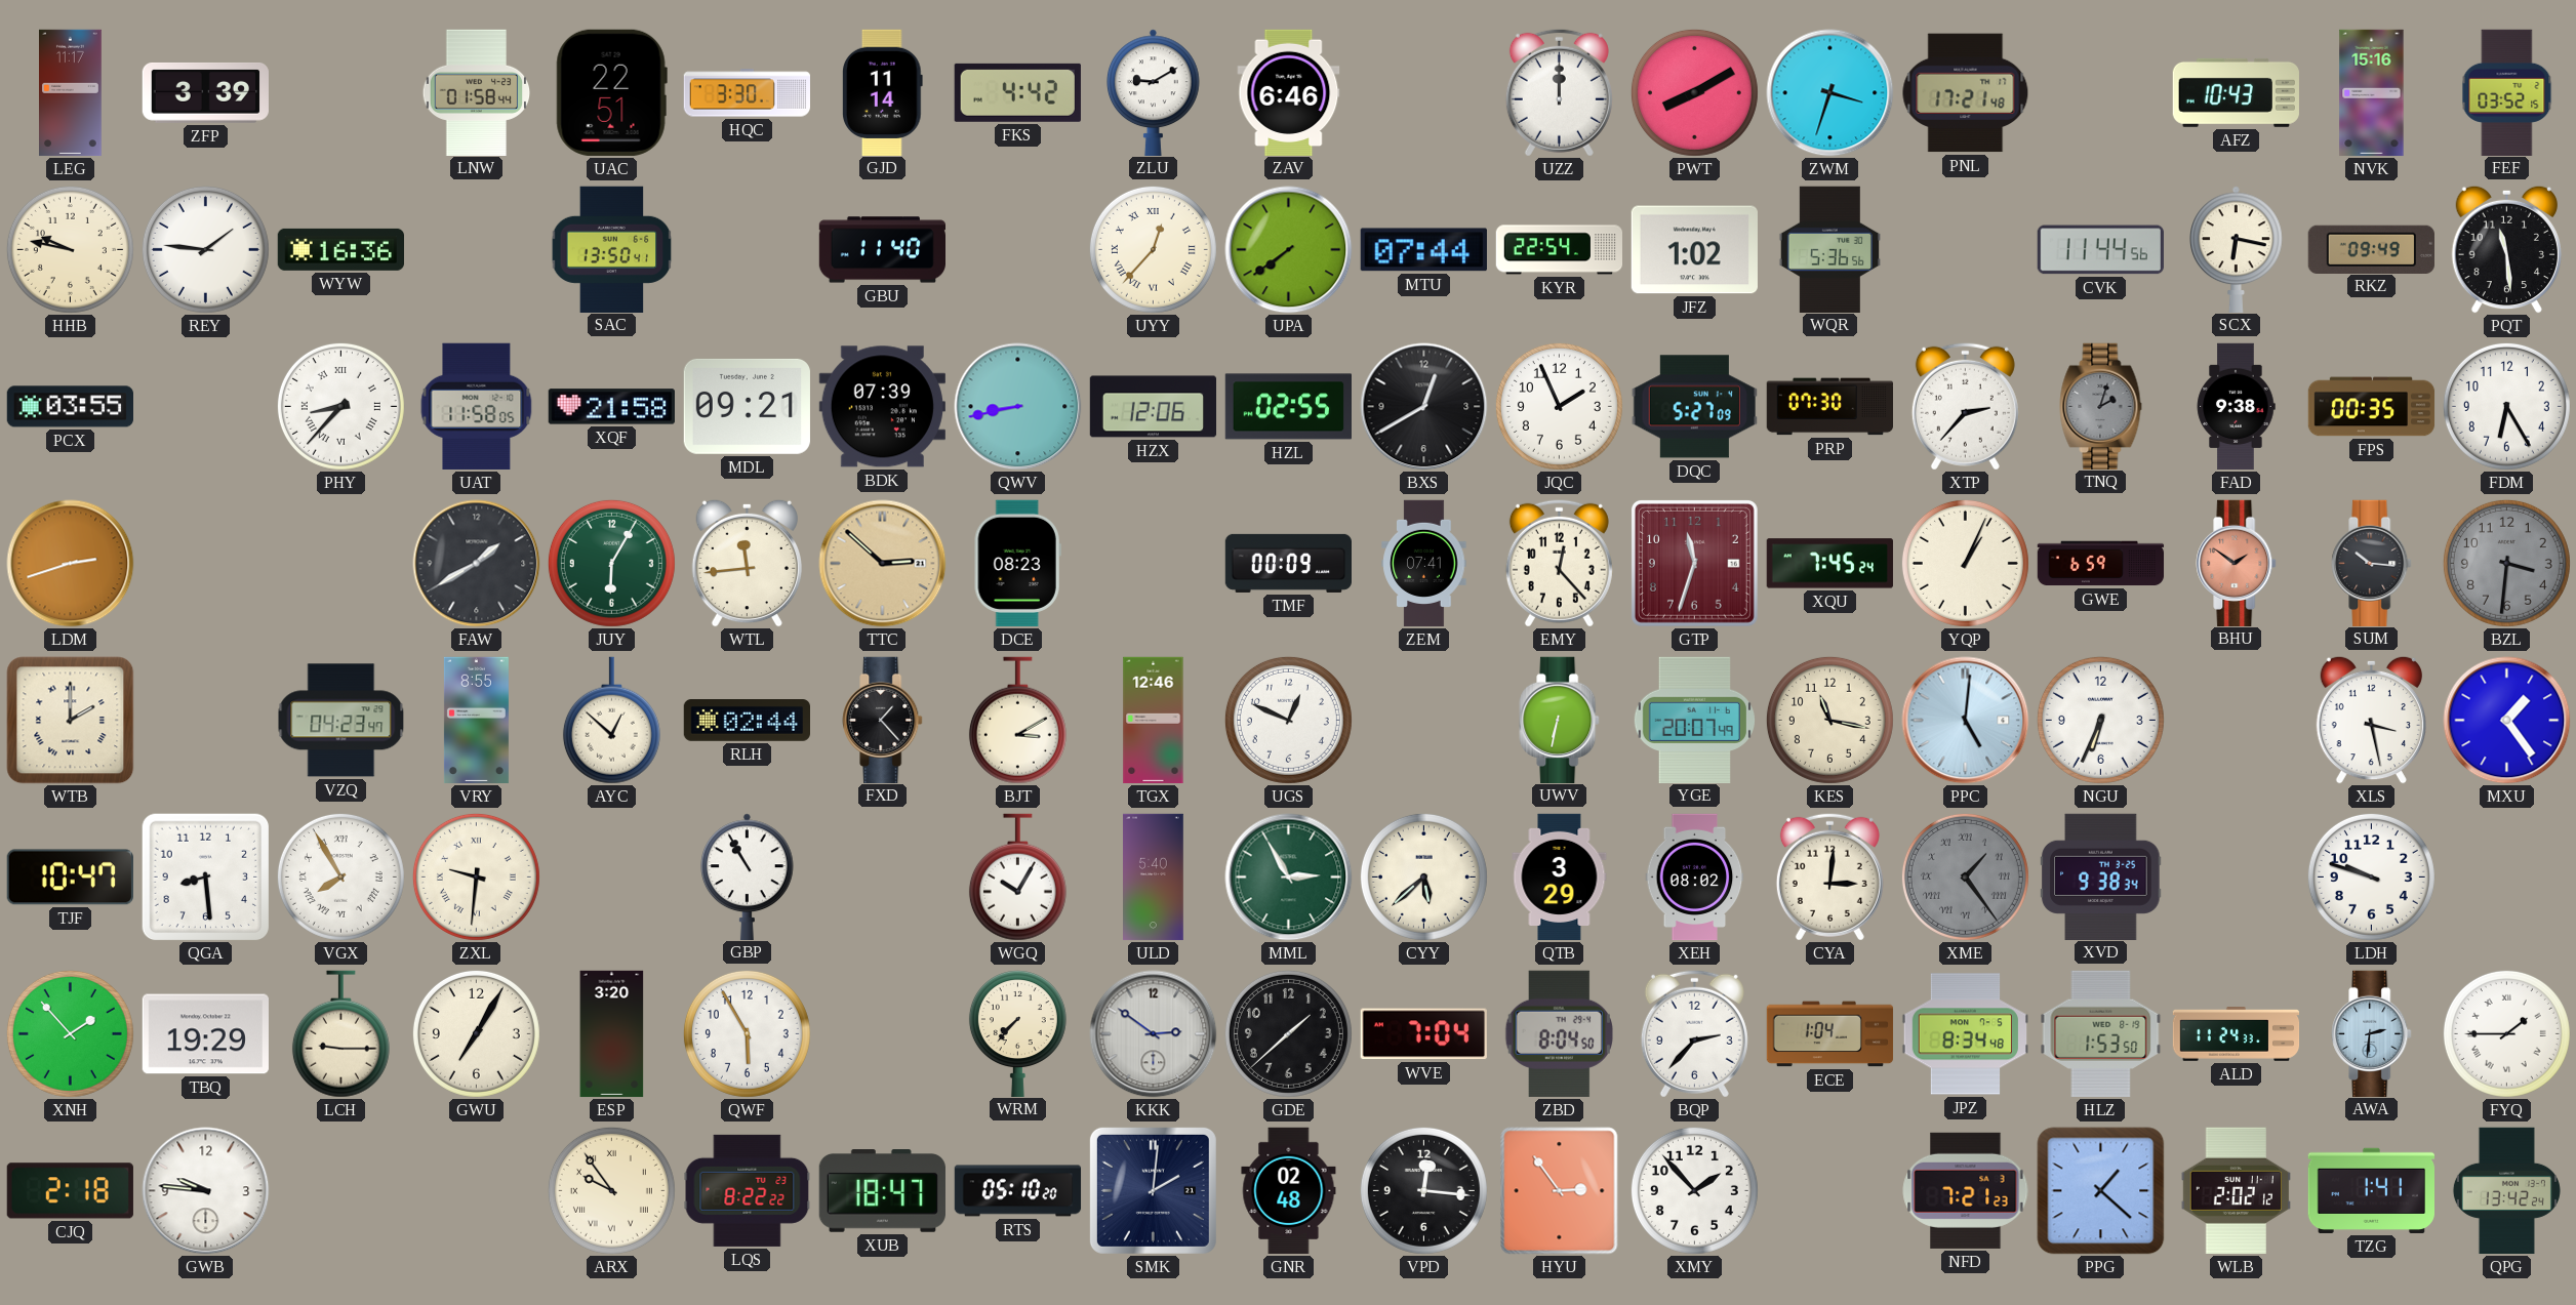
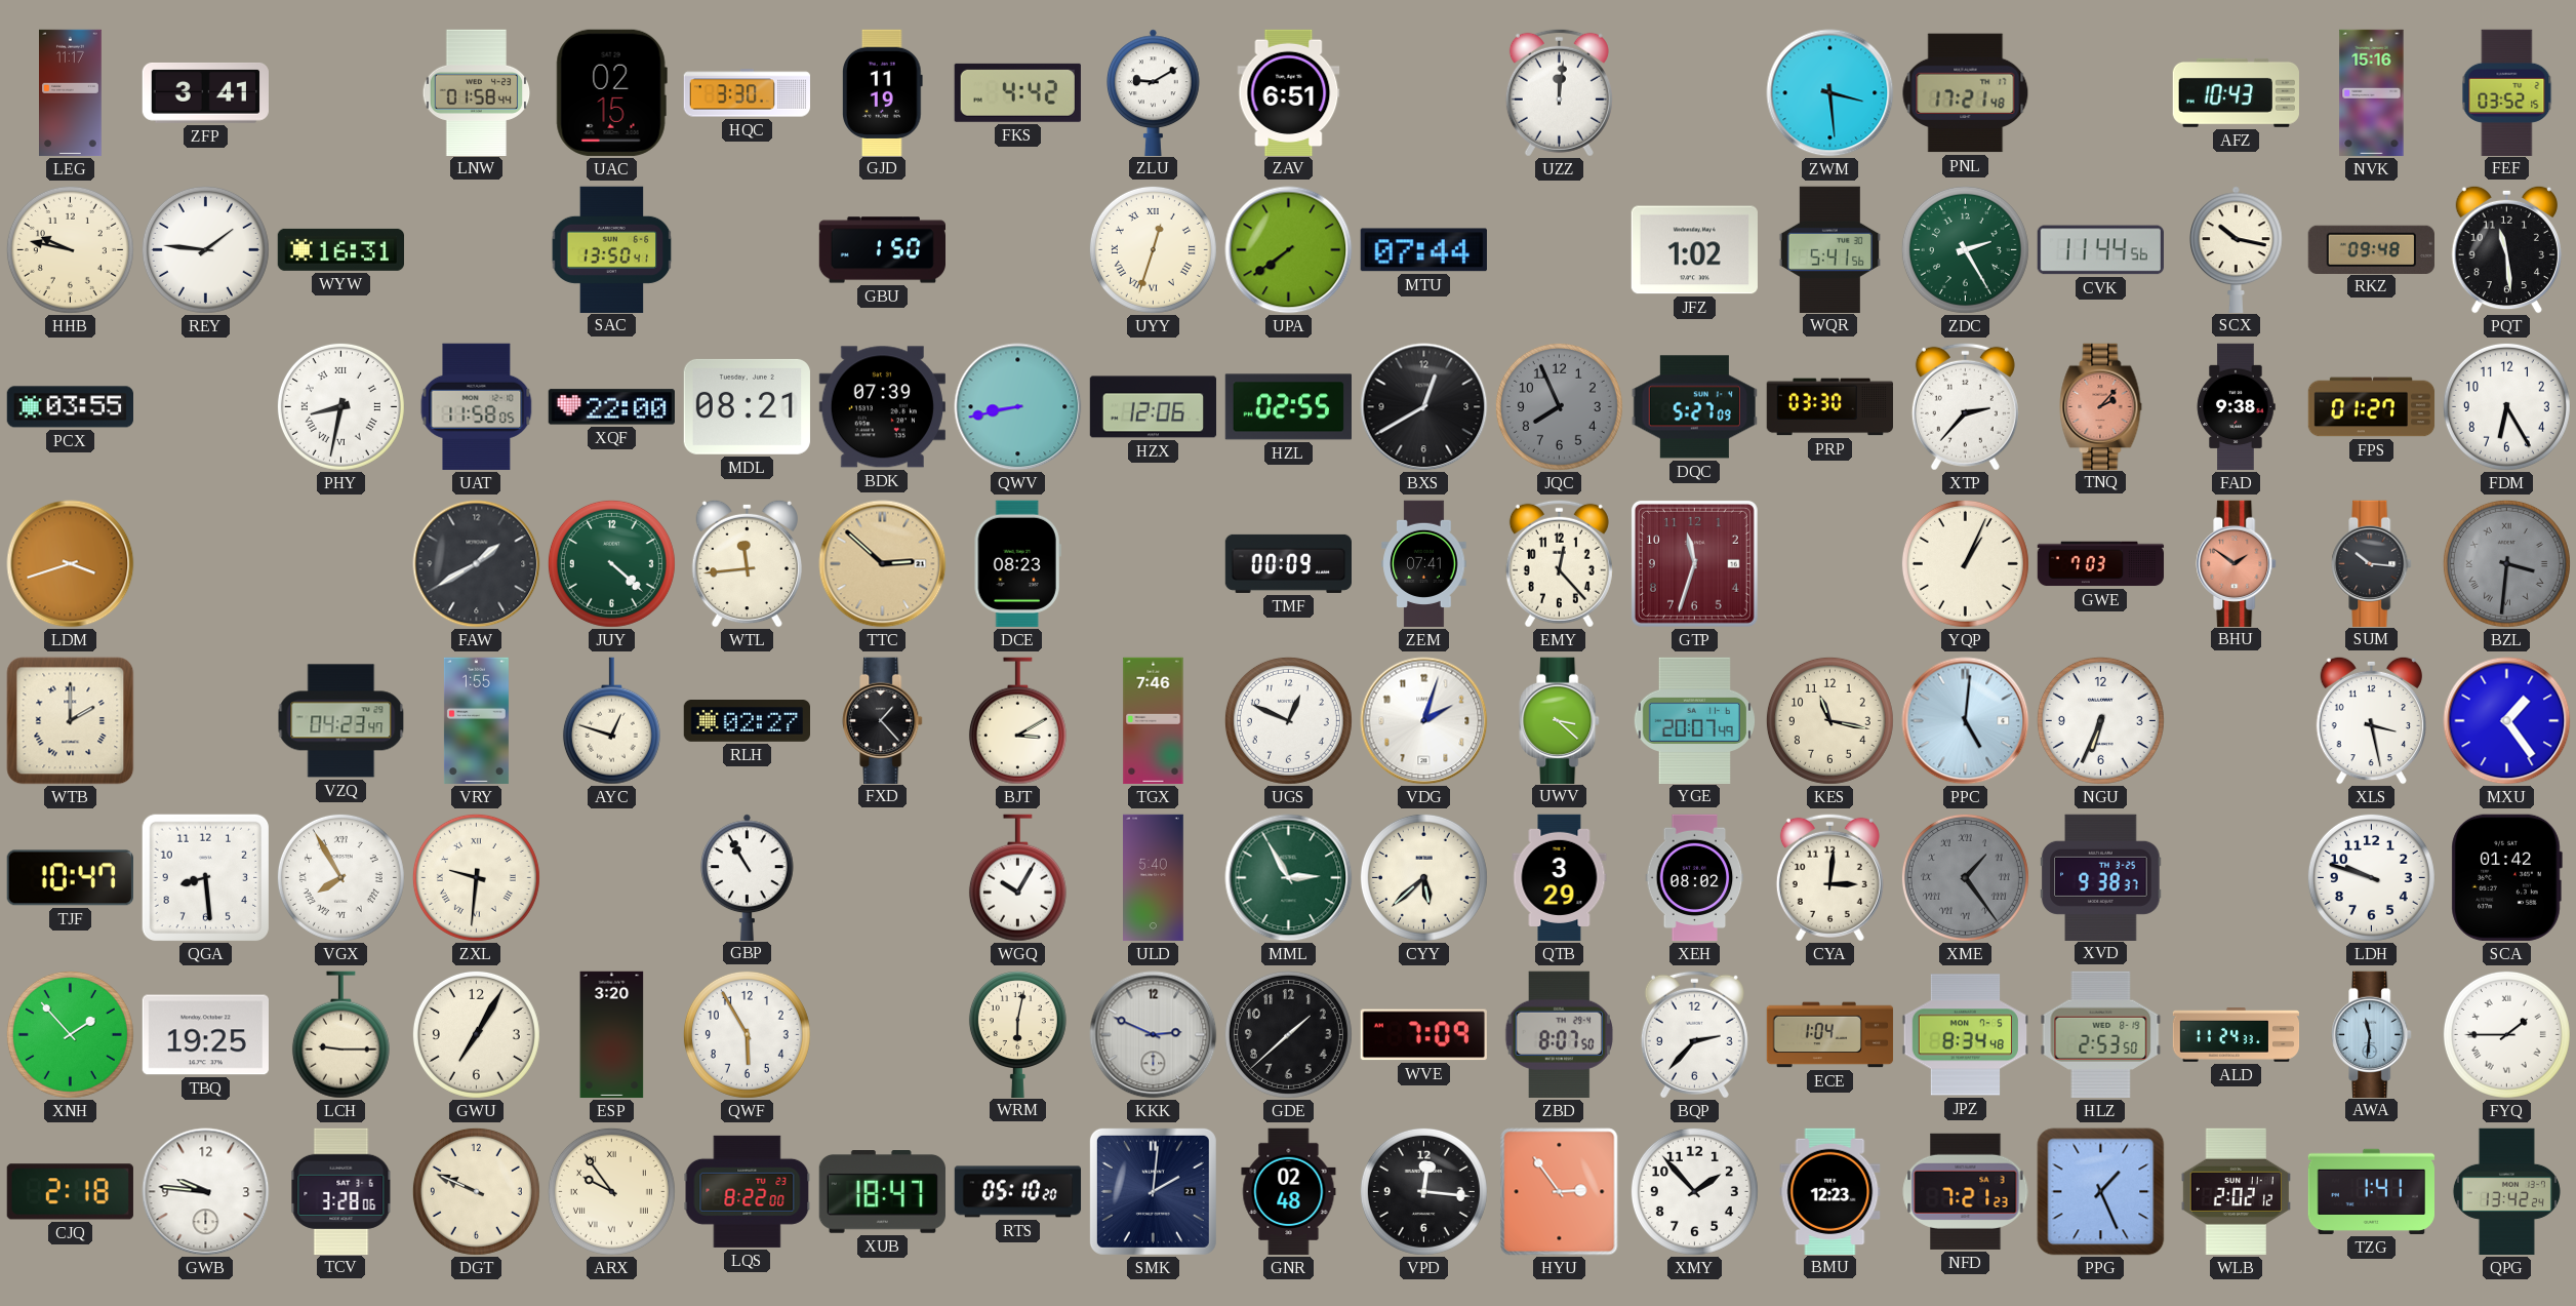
ZFP: 3:39 -> 3:41
UAC: 22:51 -> 02:15
GJD: 11:14 -> 11:19
ZAV: 6:46 -> 6:51
UZZ: 12:00 -> 12:01
PWT: 8:10 -> none
ZWM: 3:33 -> 3:29
WYW: 16:36 -> 16:31
GBU: 11:40 -> 1:50
UYY: 12:37 -> 12:33
KYR: 22:54 -> none
WQR: 5:36 -> 5:41
ZDC: none -> 2:25
SCX: 6:17 -> 10:17
RKZ: 09:49 -> 09:48
PHY: 8:37 -> 8:32
XQF: 21:58 -> 22:00
MDL: 09:21 -> 08:21
JQC: 1:56 -> 7:56
JQC dial: white -> grey
PRP: 07:30 -> 03:30
TNQ: 2:03 -> 2:07
TNQ dial: grey -> salmon
FPS: 00:35 -> 01:27
LDM: 2:42 -> 3:42
JUY: 6:05 -> 4:22
XQU: 7:45 -> none
GWE: 6:59 -> 7:03
BZL numerals: Arabic -> Roman
VRY: 8:55 -> 1:55
AYC: 12:52 -> 12:48
RLH: 02:44 -> 02:27
TGX: 12:46 -> 7:46
VDG: none -> 2:03
UWV: 6:32 -> 3:22
XVD: 9:38:34 -> 9:38:37
SCA: none -> 01:42
TBQ: 19:29 -> 19:25
WRM: 7:37 -> 6:02
KKK: 2:51 -> 2:49
WVE: 7:04 -> 7:09
ZBD: 8:04 -> 8:07
HLZ: 1:53 -> 2:53
AWA: 2:31 -> 11:31
TCV: none -> 3:28
DGT: none -> 9:49
LQS: 8:22:22 -> 8:22:00
BMU: none -> 12:23
PPG: 1:22 -> 1:26
